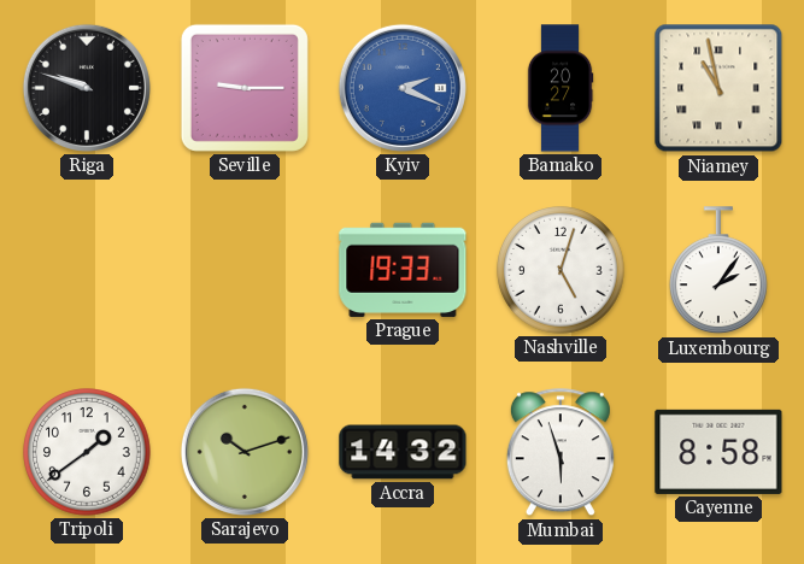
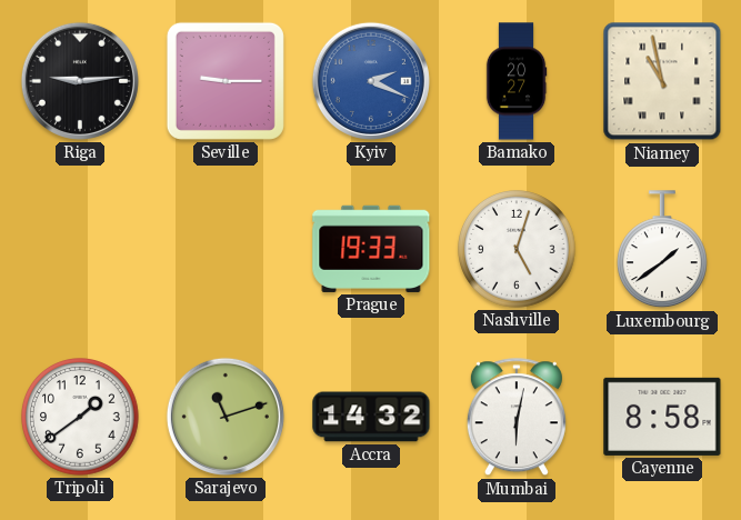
Riga: 9:48 -> 9:14
Luxembourg: 2:06 -> 1:39
Sarajevo: 10:12 -> 11:12
Mumbai: 5:57 -> 6:02
